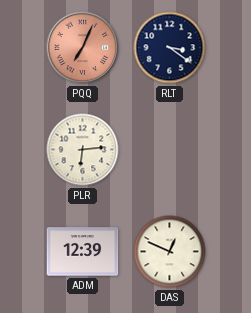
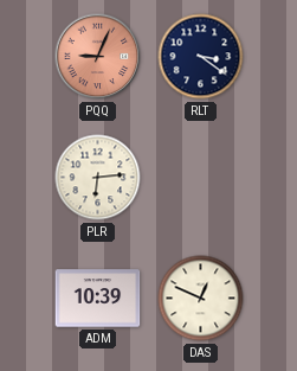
PQQ: 7:04 -> 9:04
ADM: 12:39 -> 10:39
